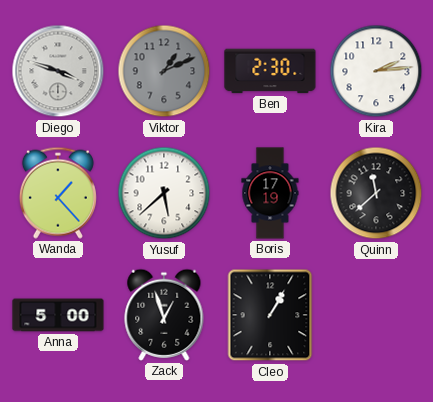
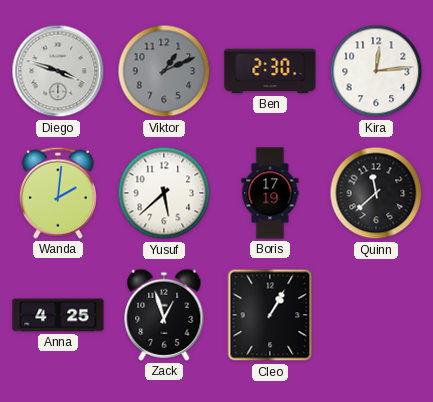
Kira: 2:14 -> 12:14
Wanda: 1:23 -> 2:01
Anna: 5:00 -> 4:25
